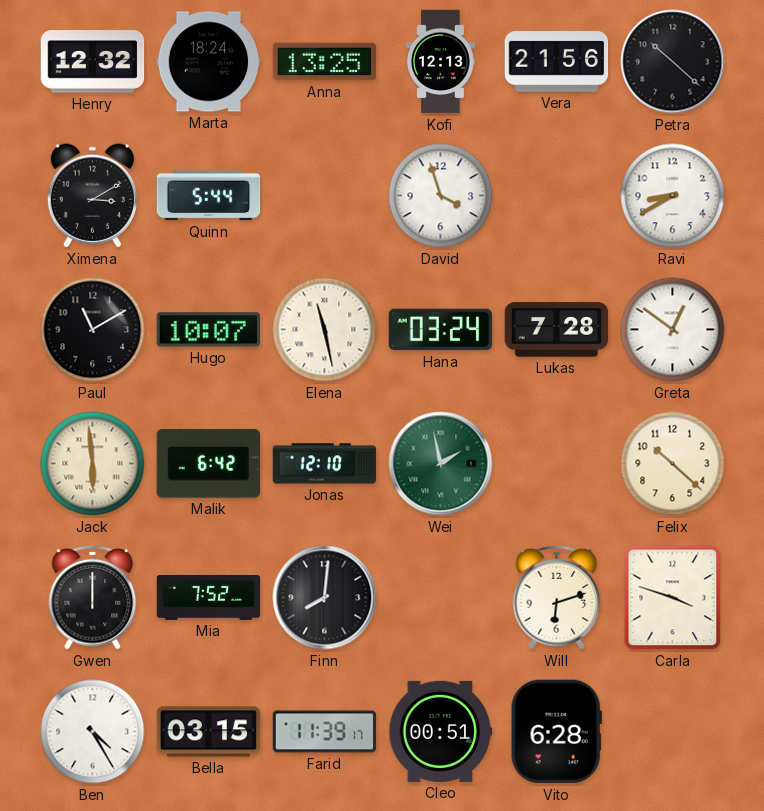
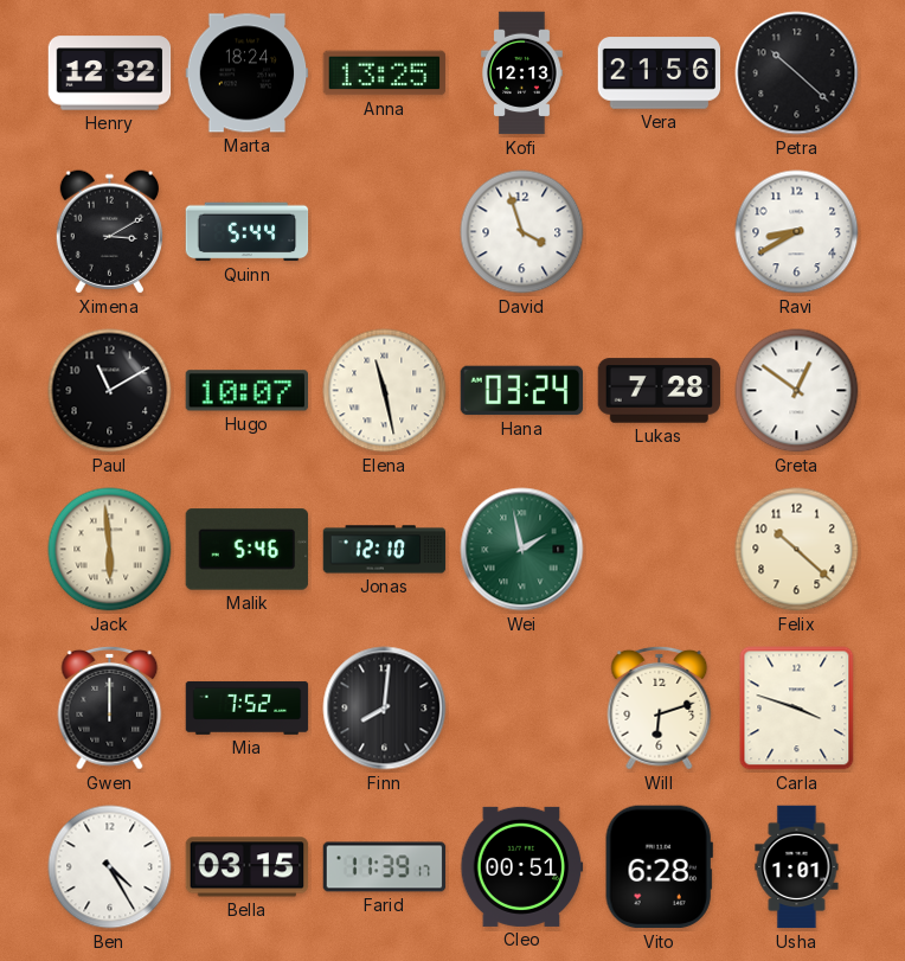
Malik: 6:42 -> 5:46
Usha: none -> 1:01
